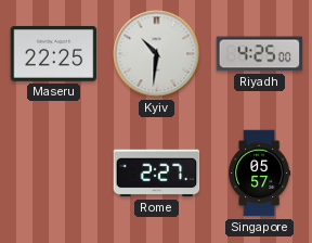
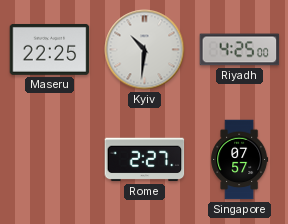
Singapore: 05:57 -> 07:57
